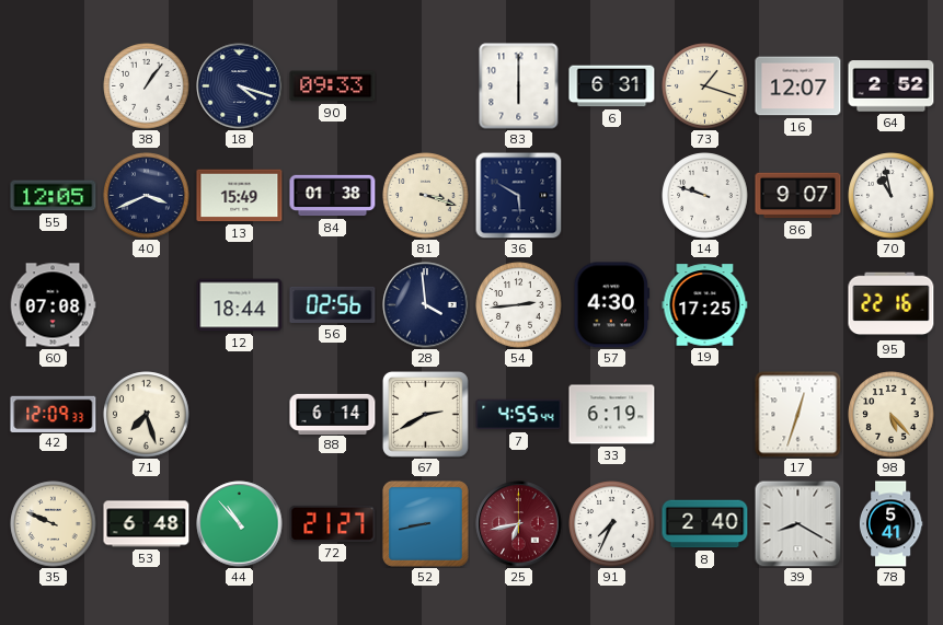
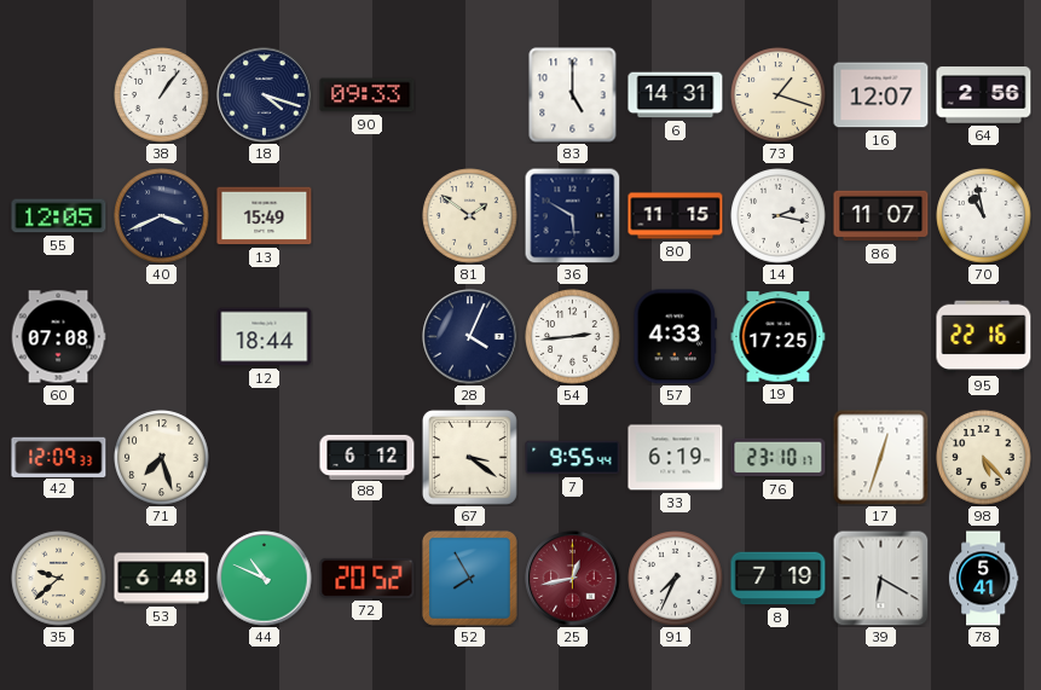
83: 6:00 -> 5:00
6: 6:31 -> 14:31
64: 2:52 -> 2:56
84: 01:38 -> none
81: 3:18 -> 1:51
80: none -> 11:15
14: 9:48 -> 2:17
86: 9:07 -> 11:07
56: 02:56 -> none
28: 3:59 -> 4:04
57: 4:30 -> 4:33
88: 6:14 -> 6:12
67: 2:40 -> 3:21
7: 4:55 -> 9:55
76: none -> 23:10
35: 9:49 -> 9:38
44: 10:53 -> 10:49
72: 21:27 -> 20:52
52: 8:43 -> 7:55
25: 6:43 -> 12:43
8: 2:40 -> 7:19
39: 8:20 -> 6:20
